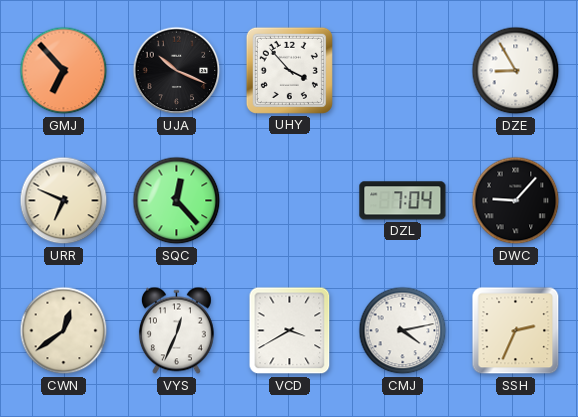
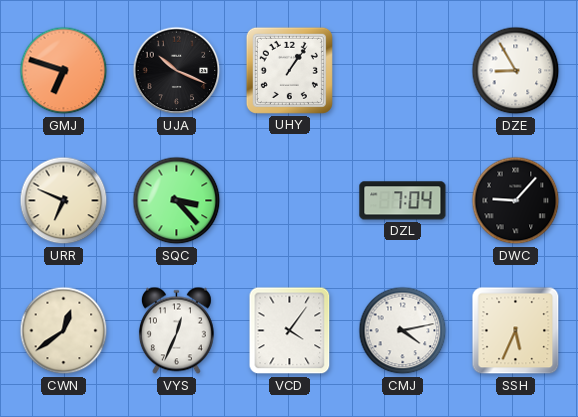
GMJ: 6:53 -> 6:48
UHY: 3:53 -> 1:06
SQC: 12:23 -> 3:23
VCD: 3:40 -> 4:06
SSH: 2:34 -> 5:34
